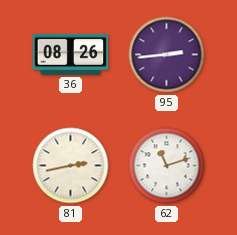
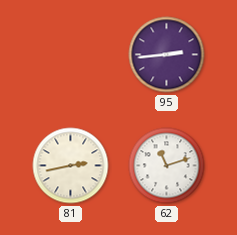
36: 08:26 -> none
